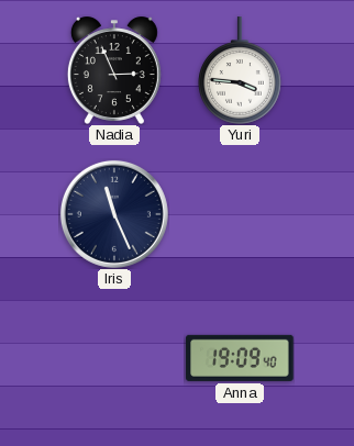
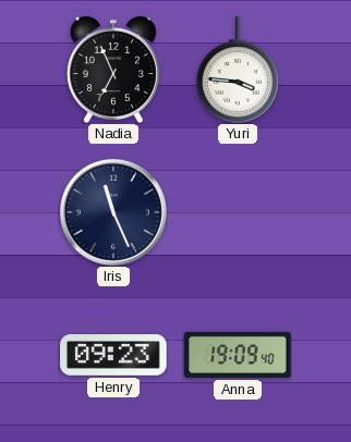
Nadia: 2:56 -> 6:56
Henry: none -> 09:23
